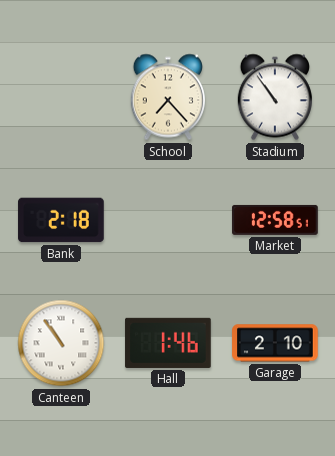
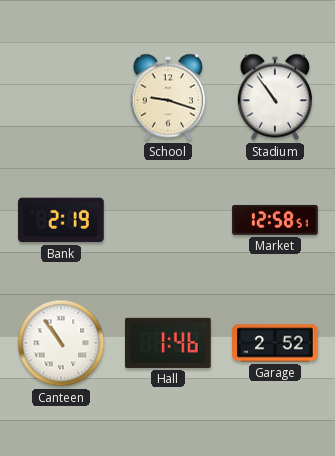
School: 7:23 -> 9:18
Bank: 2:18 -> 2:19
Garage: 2:10 -> 2:52
